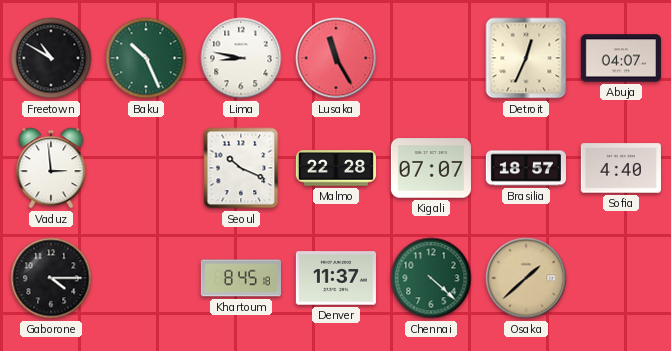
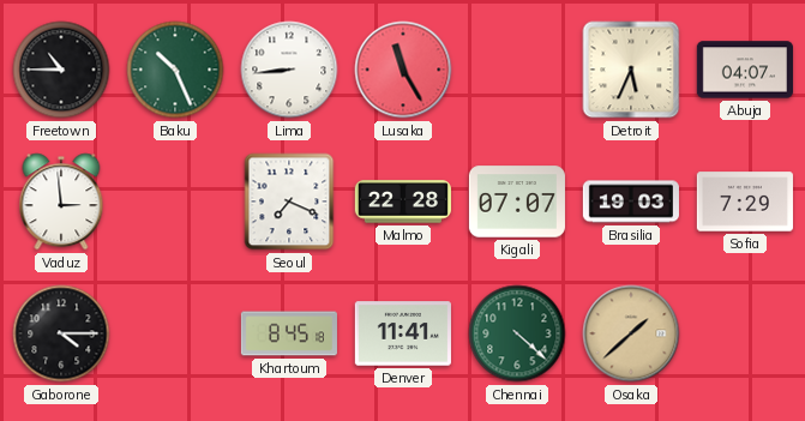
Freetown: 10:50 -> 10:45
Lima: 8:47 -> 8:44
Detroit: 12:34 -> 5:34
Seoul: 10:19 -> 7:19
Brasilia: 18:57 -> 19:03
Sofia: 4:40 -> 7:29
Denver: 11:37 -> 11:41
